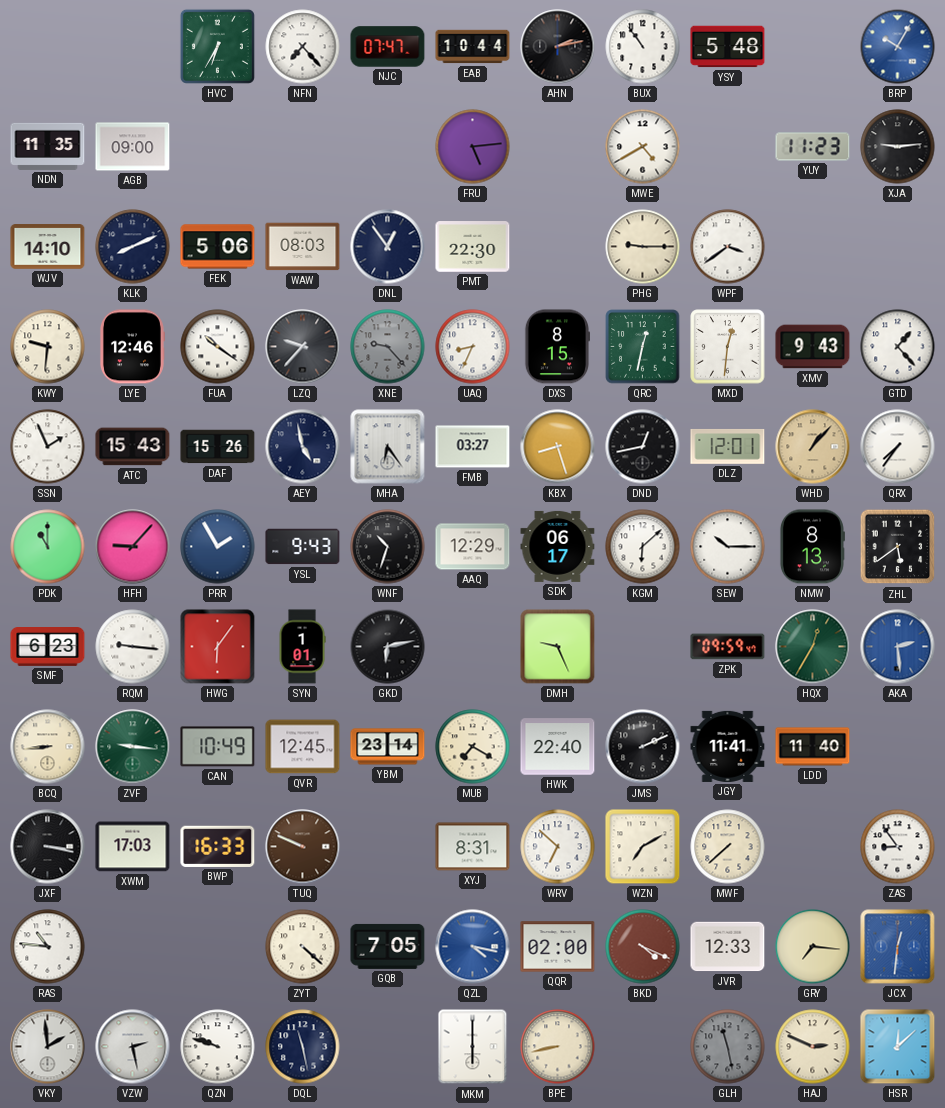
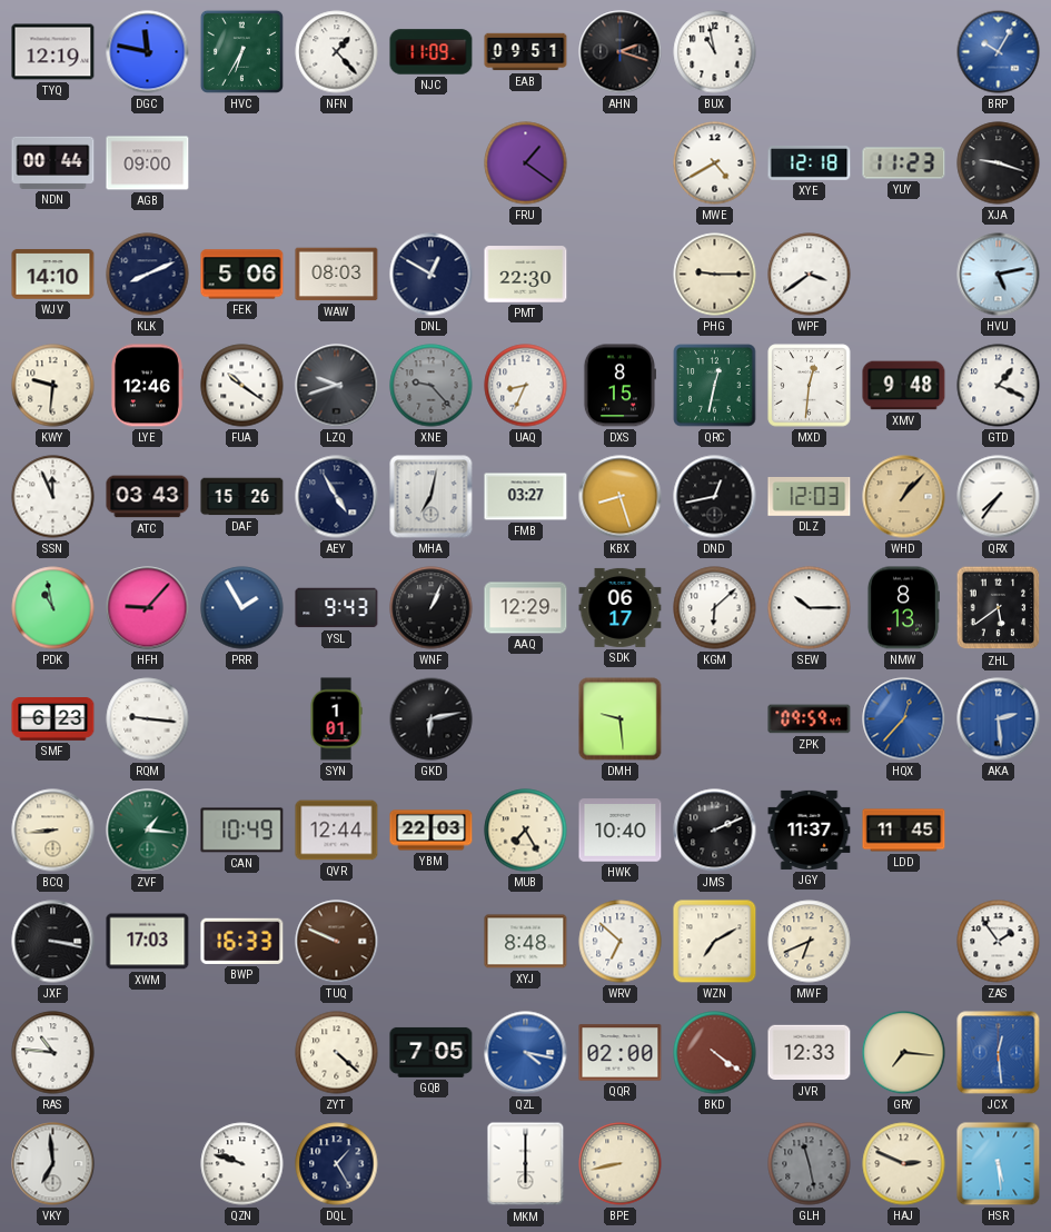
TYQ: none -> 12:19
DGC: none -> 11:47
NFN: 7:23 -> 1:23
NJC: 07:47 -> 11:09
EAB: 10:44 -> 09:51
AHN: 2:13 -> 2:18
BUX: 10:54 -> 10:58
YSY: 5:48 -> none
NDN: 11:35 -> 00:44
FRU: 5:14 -> 1:21
XYE: none -> 12:18
XJA: 9:14 -> 9:18
DNL: 12:54 -> 12:50
HVU: none -> 5:13
LZQ: 9:37 -> 9:42
XMV: 9:43 -> 9:48
GTD: 1:23 -> 1:19
SSN: 1:56 -> 11:56
ATC: 15:43 -> 03:43
AEY: 4:58 -> 4:55
MHA: 6:24 -> 7:02
DLZ: 12:01 -> 12:03
PDK: 11:00 -> 10:58
WNF: 10:33 -> 1:04
HWG: 6:06 -> none
DMH: 9:26 -> 9:29
HQX: 12:35 -> 12:37
HQX dial: green -> blue
ZVF: 9:16 -> 1:16
QVR: 12:45 -> 12:44
YBM: 23:14 -> 22:03
MUB: 7:20 -> 7:25
HWK: 22:40 -> 10:40
JGY: 11:41 -> 11:37
LDD: 11:40 -> 11:45
XYJ: 8:31 -> 8:48
MWF: 7:38 -> 6:41
ZAS: 8:54 -> 1:54
BKD: 4:19 -> 4:21
JCX: 12:31 -> 12:29
VKY: 1:59 -> 6:59
VZW: 2:28 -> none
DQL: 11:28 -> 1:25
HSR: 12:08 -> 5:29
